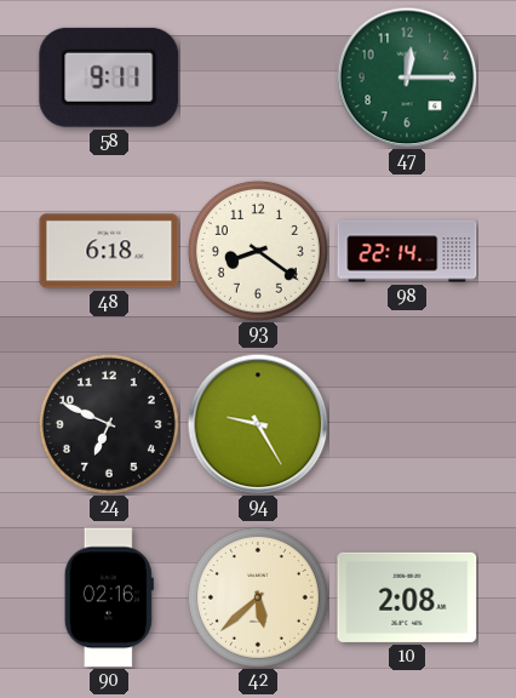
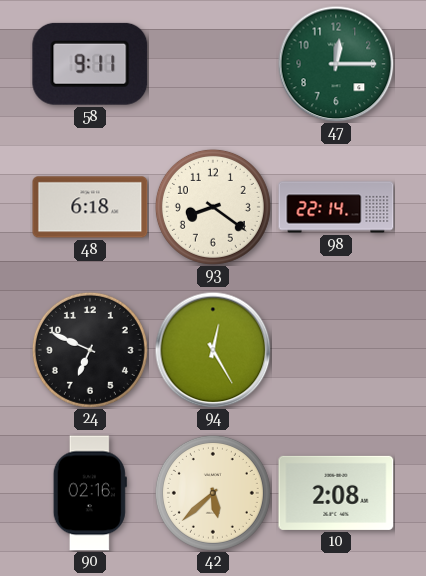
94: 9:25 -> 12:25
